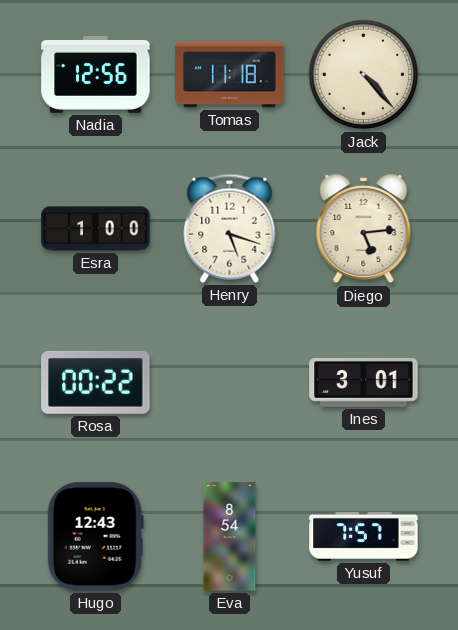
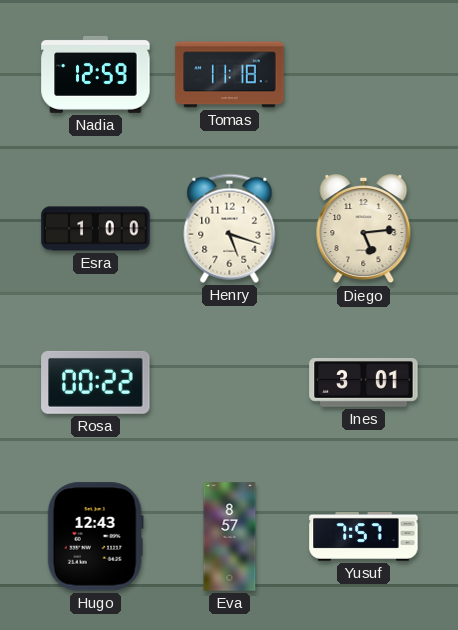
Nadia: 12:56 -> 12:59
Jack: 4:23 -> none
Eva: 8:54 -> 8:57
